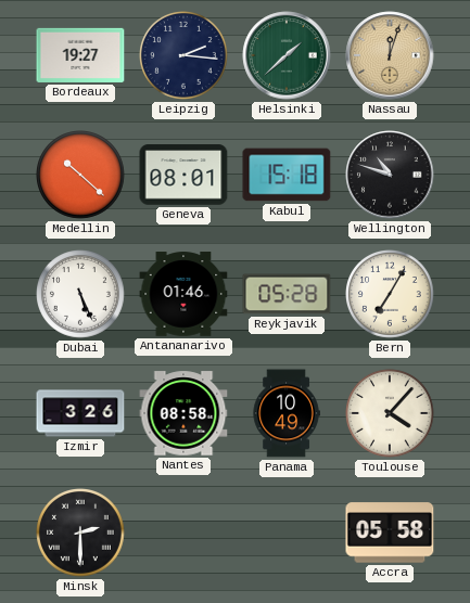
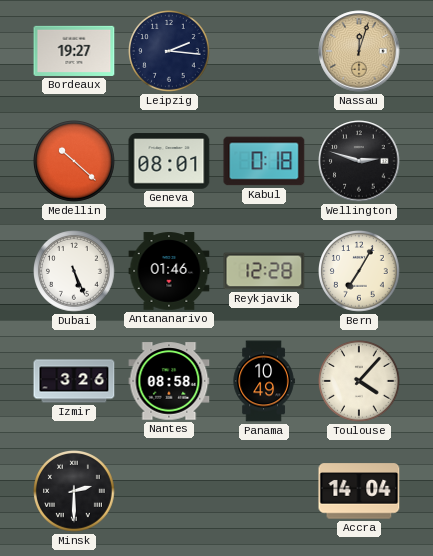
Helsinki: 1:38 -> none
Kabul: 15:18 -> 0:18
Wellington: 10:48 -> 2:48
Reykjavik: 05:28 -> 12:28
Accra: 05:58 -> 14:04
